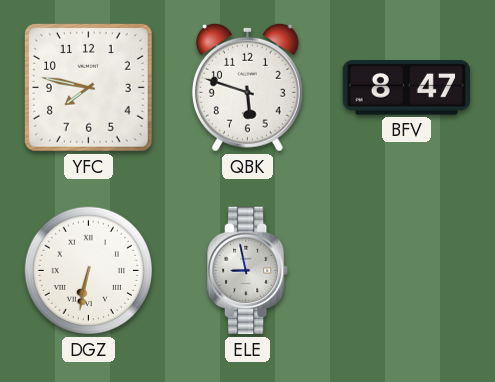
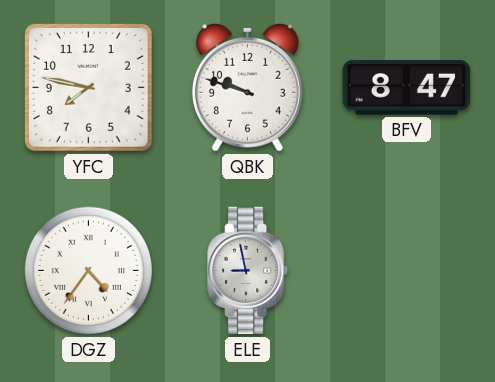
QBK: 5:48 -> 9:48
DGZ: 6:32 -> 4:36
